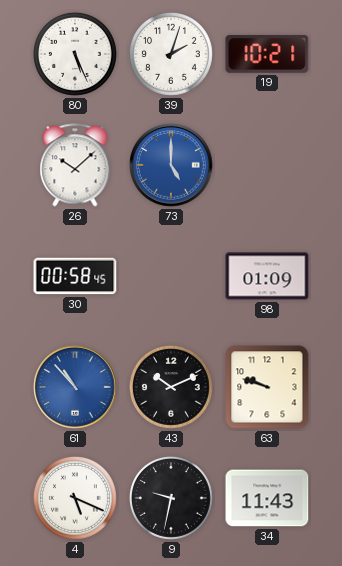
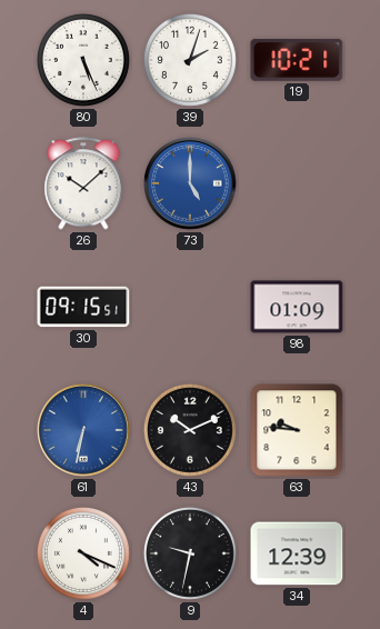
30: 00:58 -> 09:15
61: 10:53 -> 6:32
63: 9:48 -> 9:46
4: 5:19 -> 4:19
34: 11:43 -> 12:39
